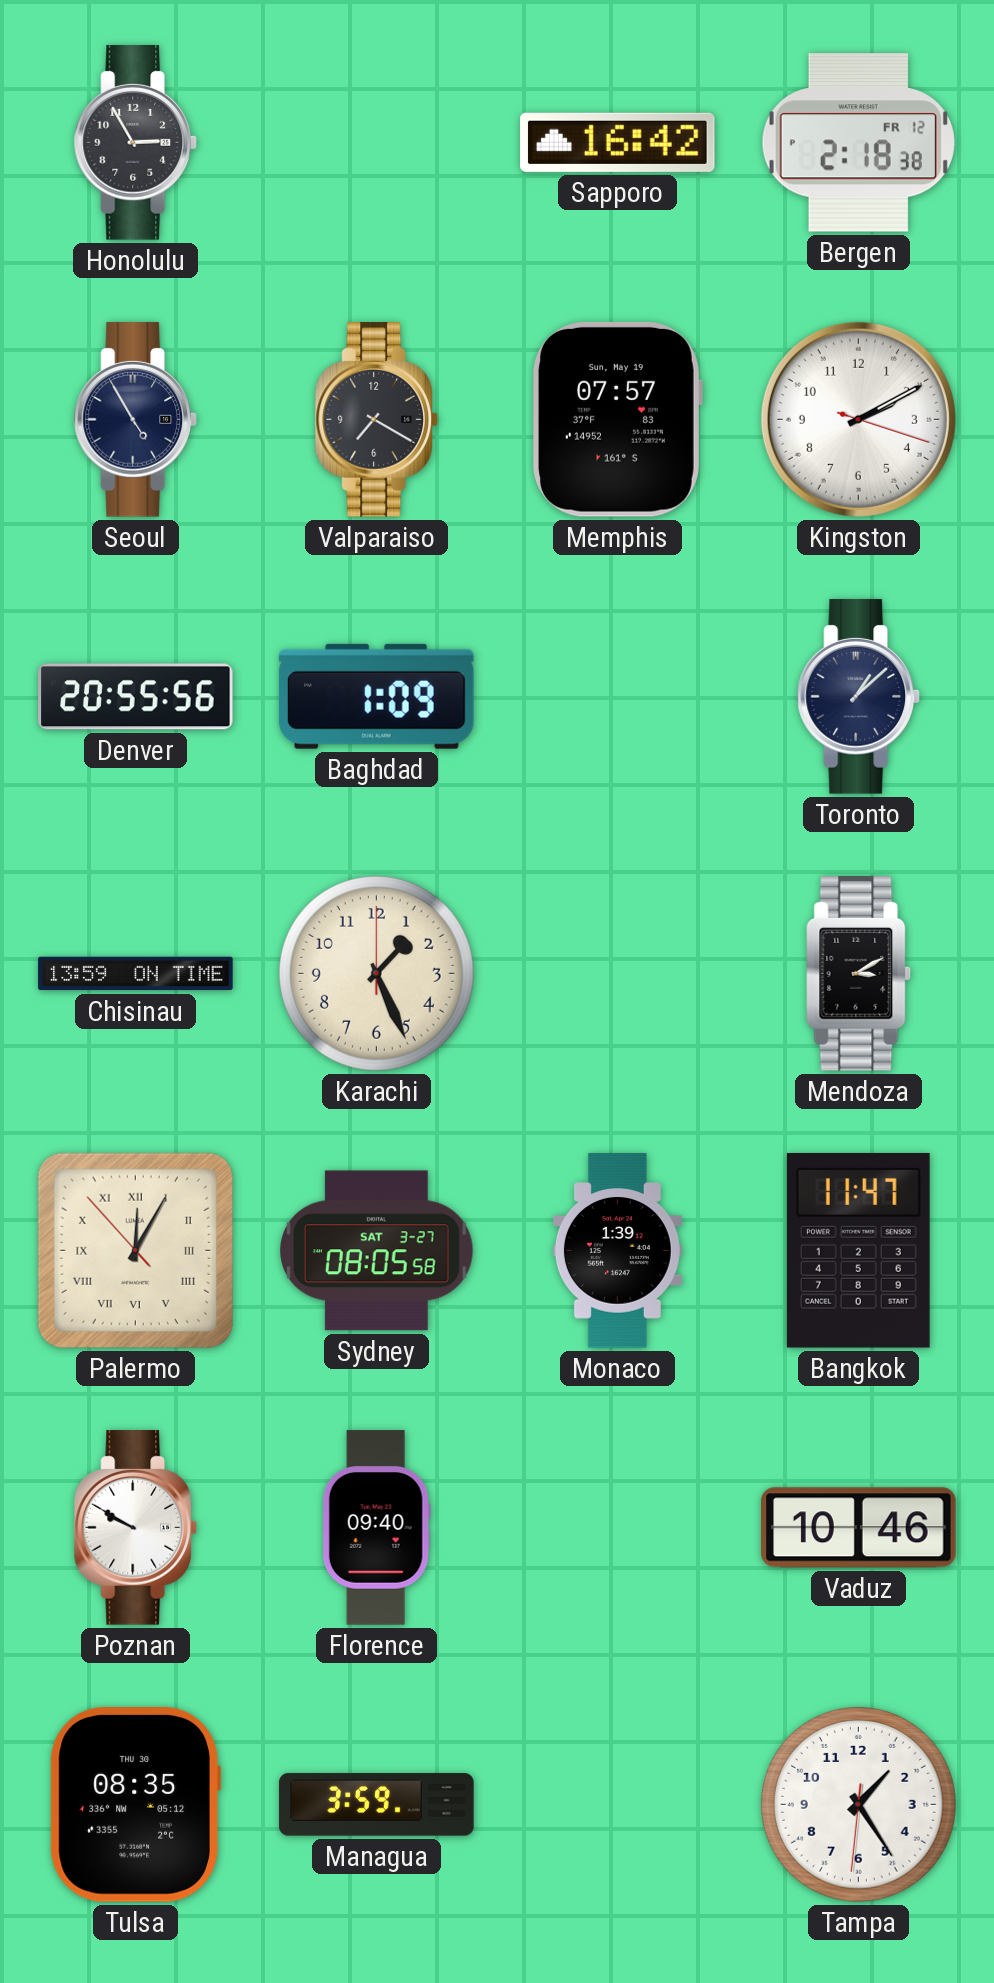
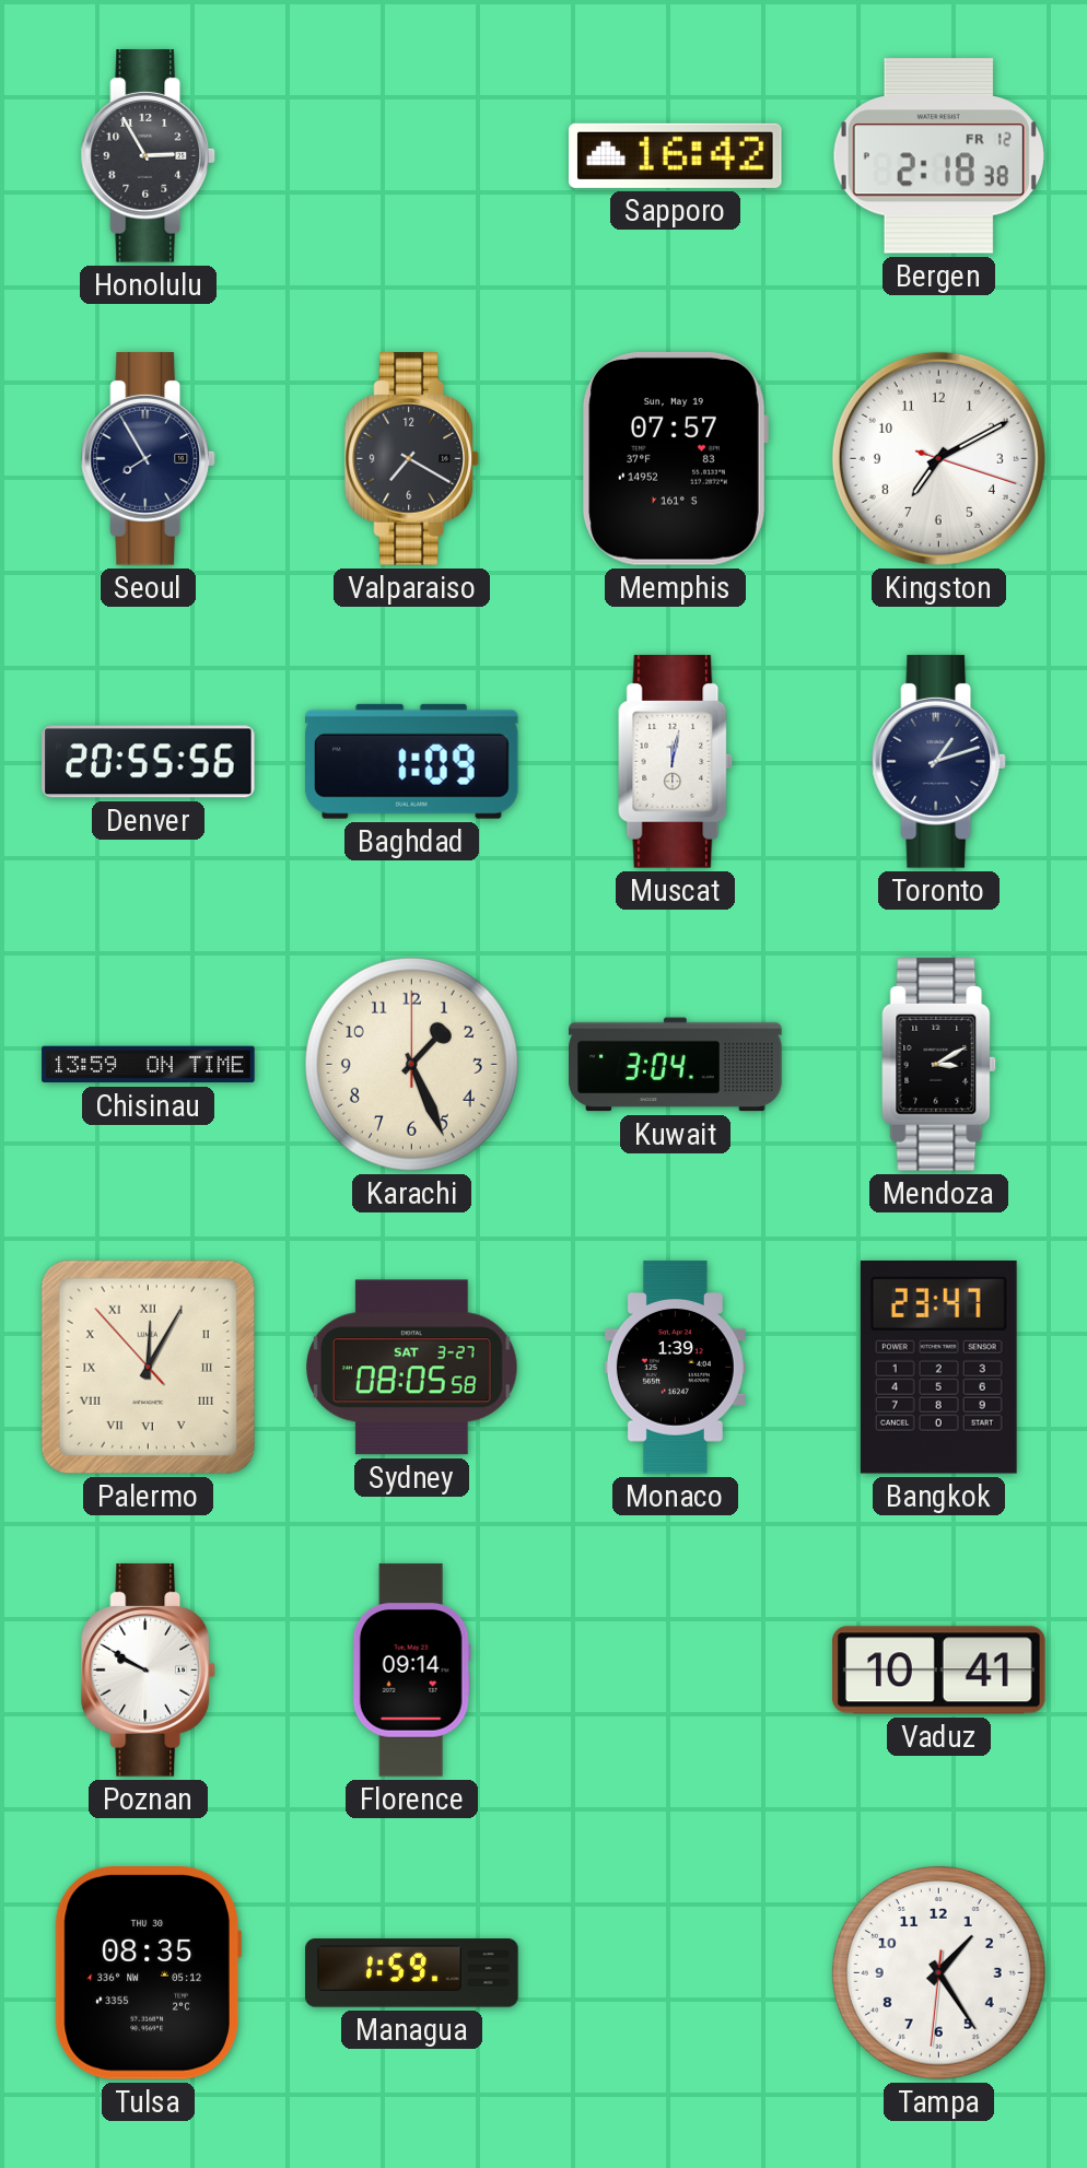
Seoul: 4:55 -> 7:55
Kingston: 2:10 -> 7:10
Muscat: none -> 12:02
Toronto: 1:08 -> 1:12
Kuwait: none -> 3:04
Bangkok: 11:47 -> 23:47
Florence: 09:40 -> 09:14
Vaduz: 10:46 -> 10:41
Managua: 3:59 -> 1:59
